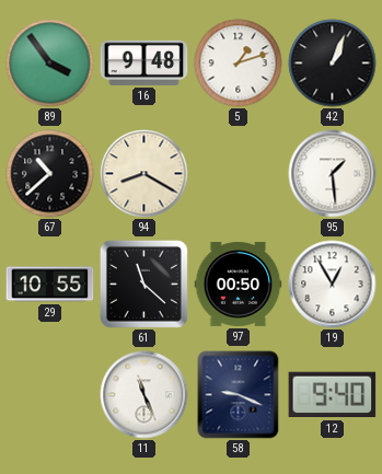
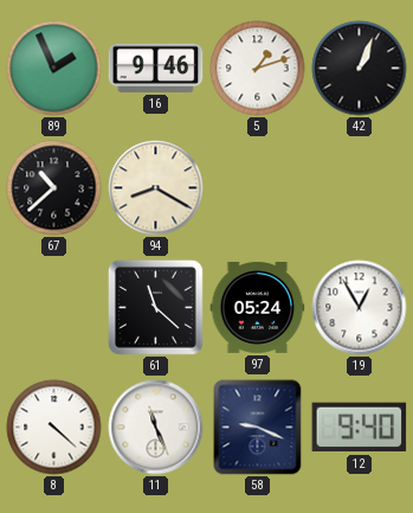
89: 3:54 -> 1:56
16: 9:48 -> 9:46
95: 1:29 -> none
29: 10:55 -> none
97: 00:50 -> 05:24
8: none -> 4:22
